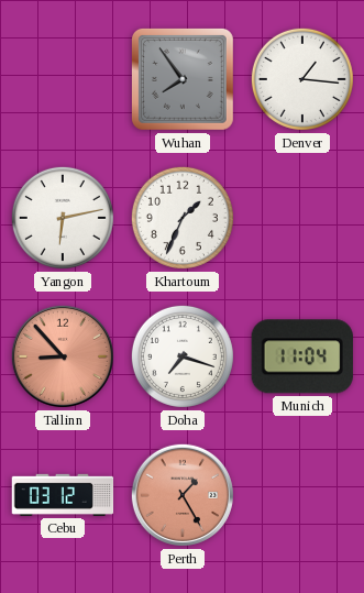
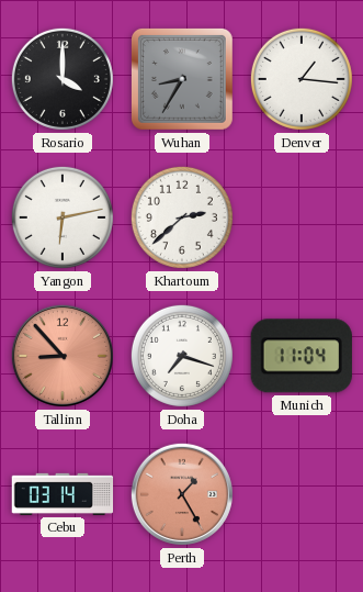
Rosario: none -> 4:00
Wuhan: 7:54 -> 8:35
Khartoum: 1:34 -> 2:38
Cebu: 03:12 -> 03:14
